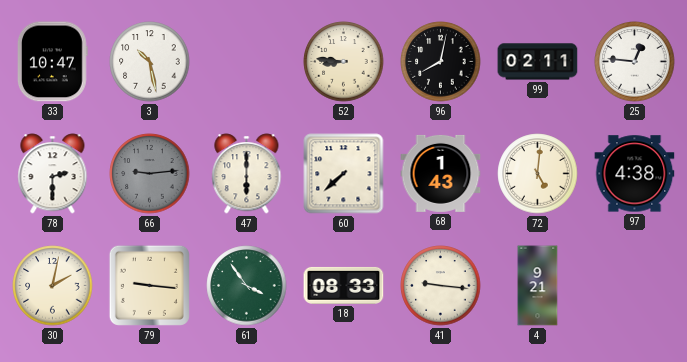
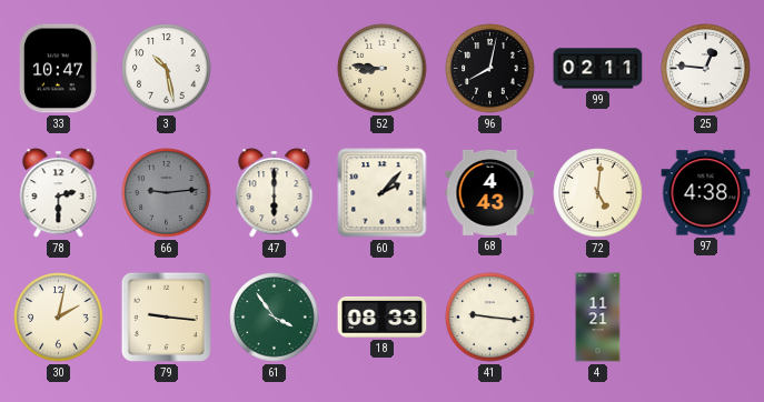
60: 7:38 -> 2:07
68: 1:43 -> 4:43
4: 9:21 -> 11:21
